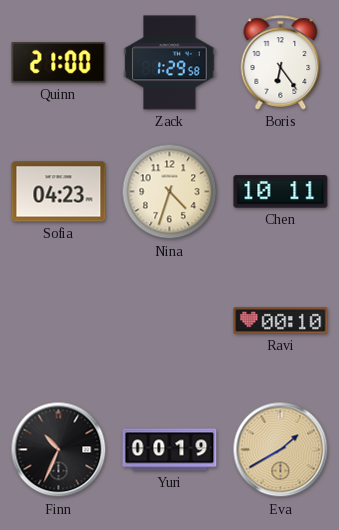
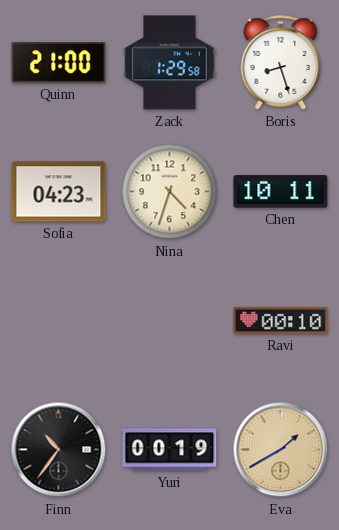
Boris: 6:24 -> 8:27
Finn: 10:34 -> 10:36
